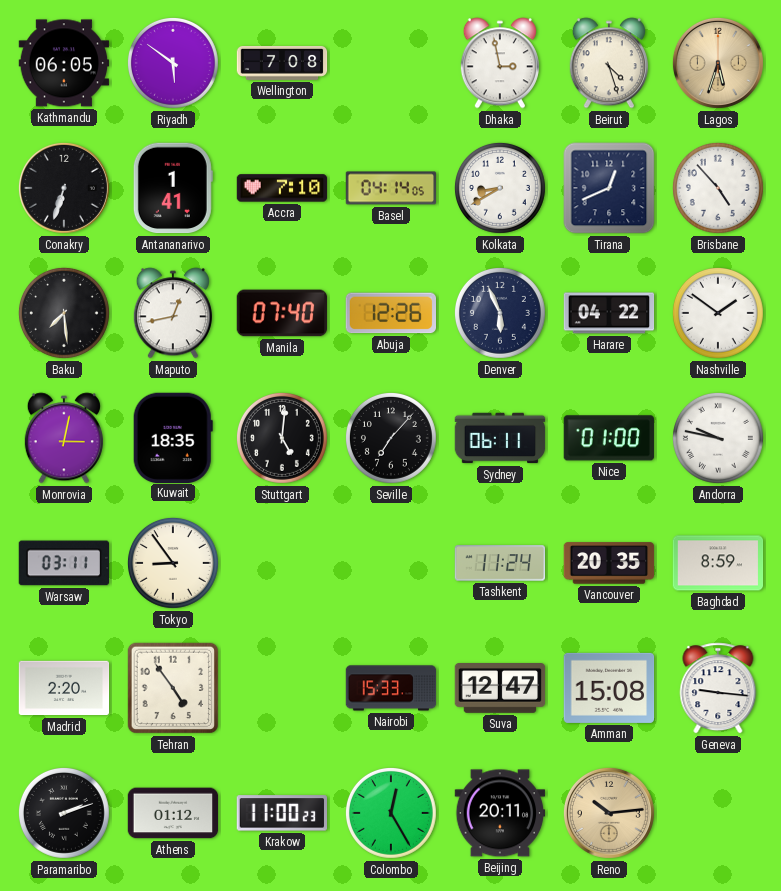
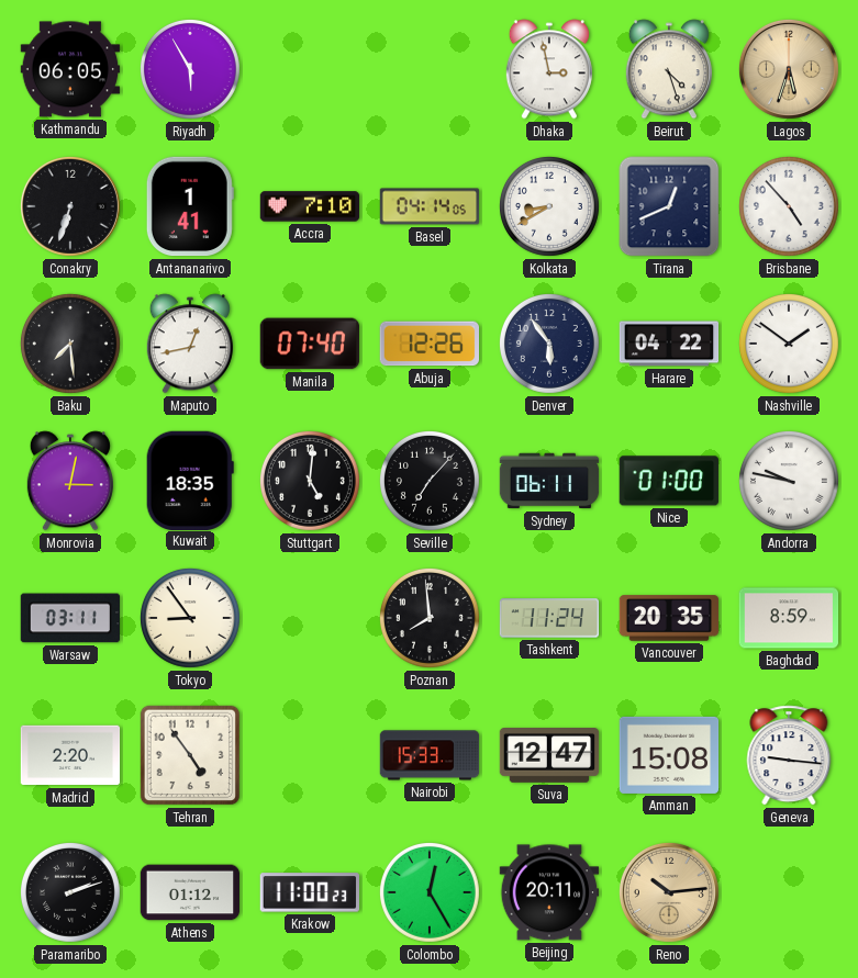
Riyadh: 5:51 -> 5:55
Wellington: 7:08 -> none
Denver: 5:56 -> 5:54
Poznan: none -> 7:59
